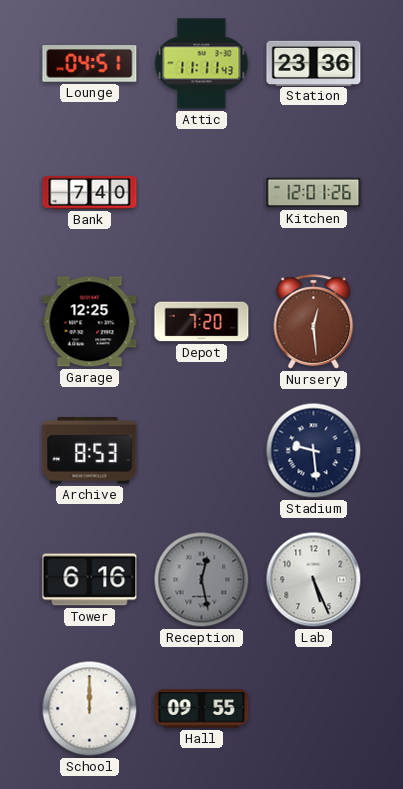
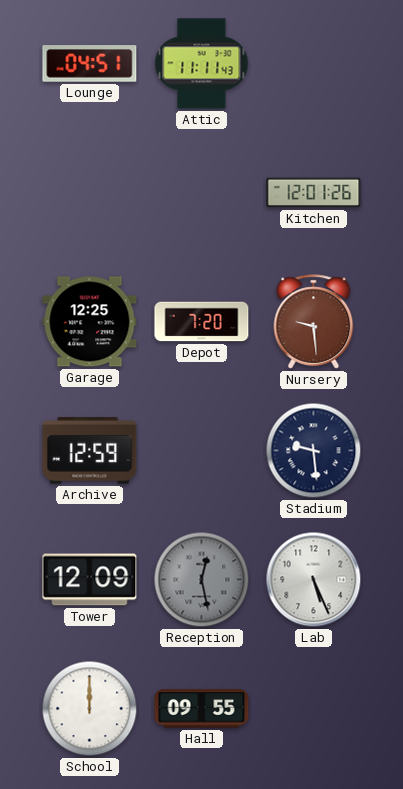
Station: 23:36 -> none
Bank: 7:40 -> none
Nursery: 12:29 -> 9:29
Archive: 8:53 -> 12:59
Tower: 6:16 -> 12:09
